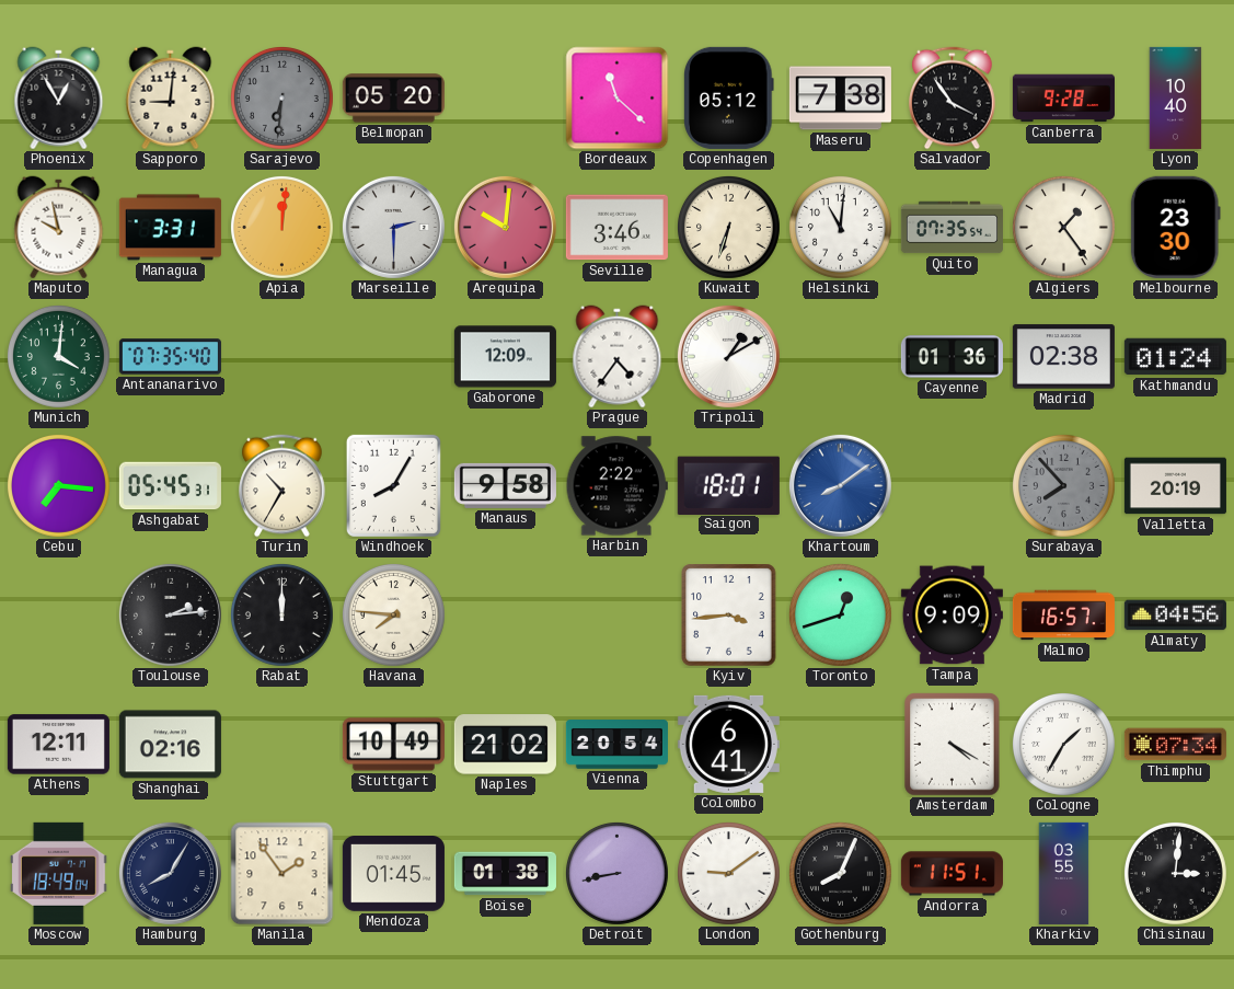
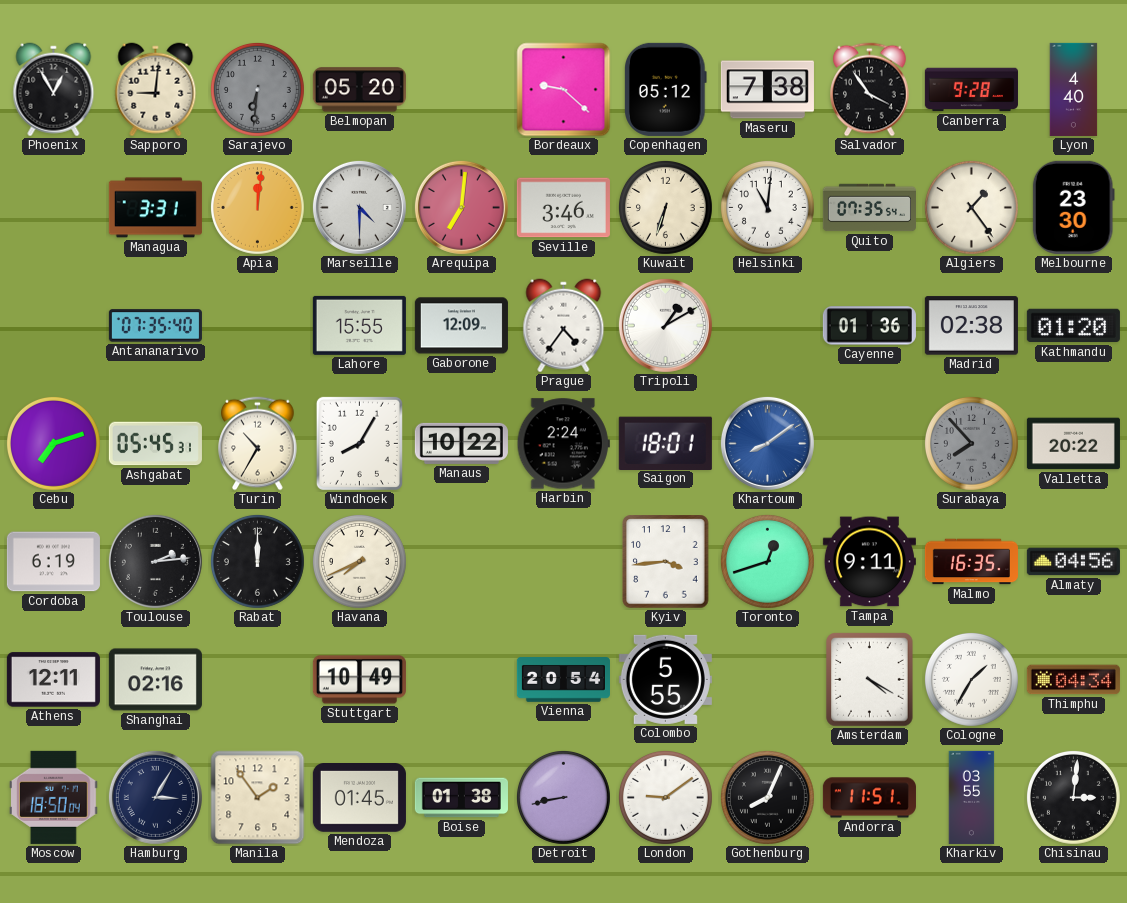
Bordeaux: 11:22 -> 9:22
Lyon: 10:40 -> 4:40
Maputo: 9:58 -> none
Marseille: 2:30 -> 4:30
Arequipa: 10:01 -> 7:01
Munich: 4:01 -> none
Lahore: none -> 15:55
Kathmandu: 01:24 -> 01:20
Cebu: 7:16 -> 7:12
Manaus: 9:58 -> 10:22
Harbin: 2:22 -> 2:24
Valletta: 20:19 -> 20:22
Cordoba: none -> 6:19
Havana: 7:46 -> 7:41
Tampa: 9:09 -> 9:11
Malmo: 16:57 -> 16:35
Naples: 21:02 -> none
Colombo: 6:41 -> 5:55
Thimphu: 07:34 -> 04:34
Moscow: 18:49 -> 18:50
Hamburg: 8:05 -> 3:05
